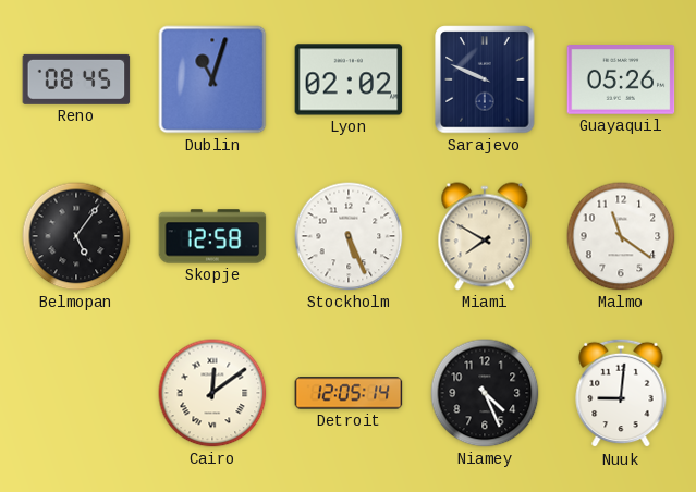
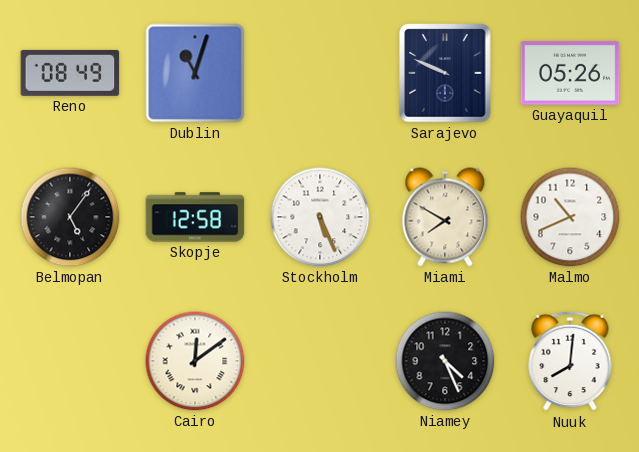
Reno: 08:45 -> 08:49
Lyon: 02:02 -> none
Malmo: 11:21 -> 10:41
Detroit: 12:05 -> none
Nuuk: 9:01 -> 8:01
